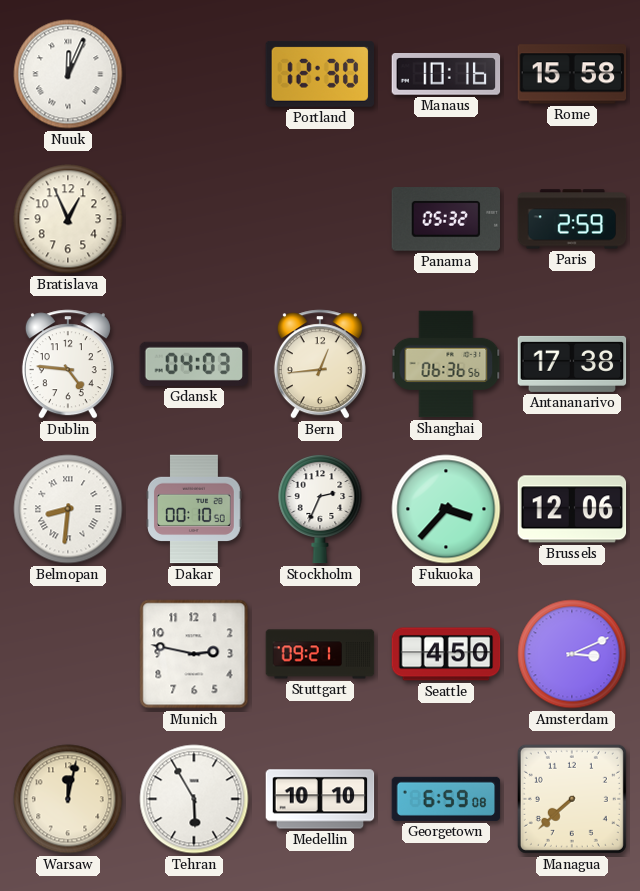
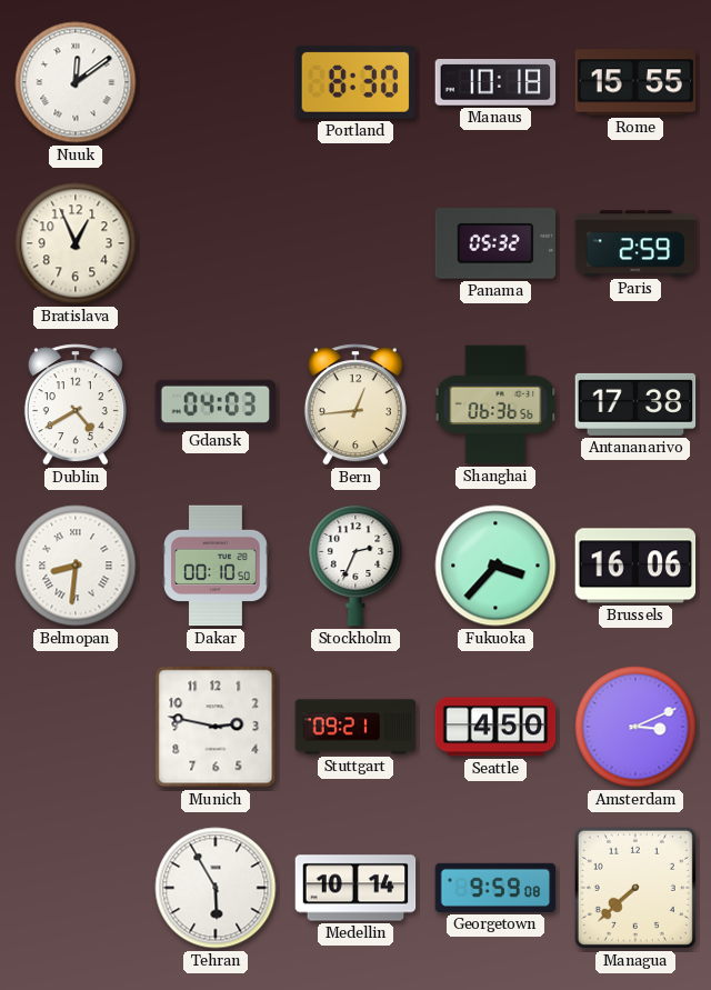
Nuuk: 12:04 -> 12:09
Portland: 12:30 -> 8:30
Manaus: 10:16 -> 10:18
Rome: 15:58 -> 15:55
Dublin: 4:46 -> 4:40
Brussels: 12:06 -> 16:06
Warsaw: 12:02 -> none
Medellin: 10:10 -> 10:14
Georgetown: 6:59 -> 9:59
